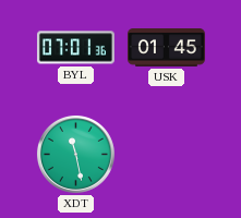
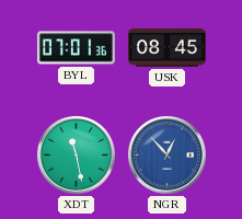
USK: 01:45 -> 08:45
NGR: none -> 12:53
